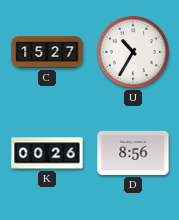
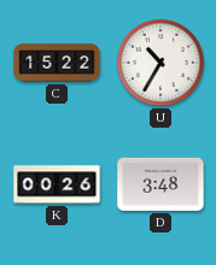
C: 15:27 -> 15:22
D: 8:56 -> 3:48
